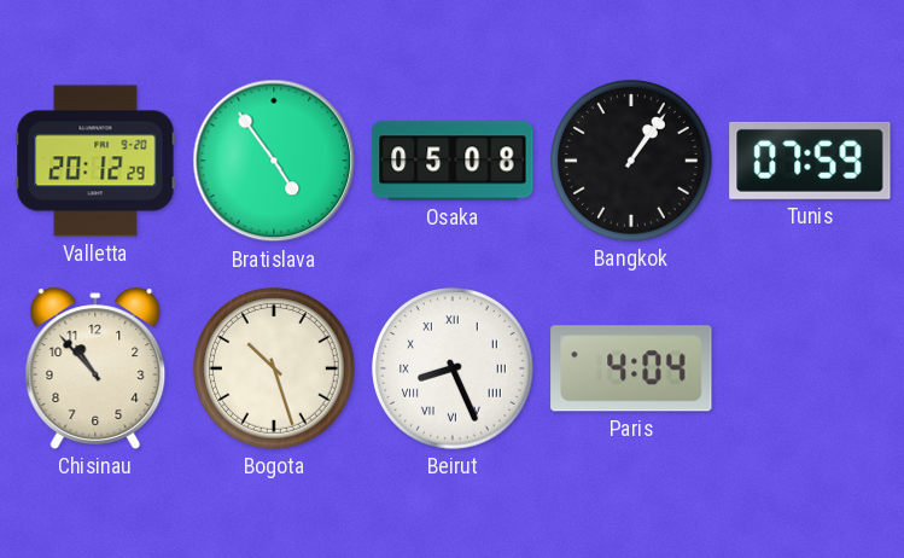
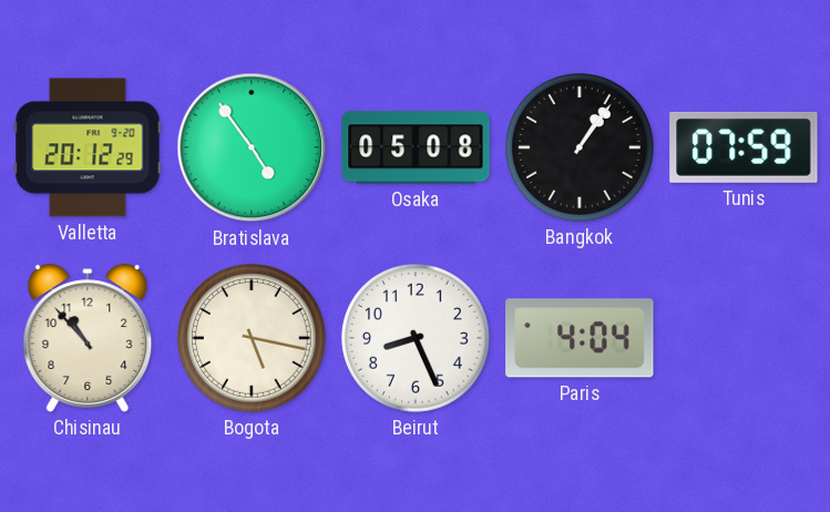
Bogota: 10:27 -> 5:17
Beirut numerals: Roman -> Arabic
